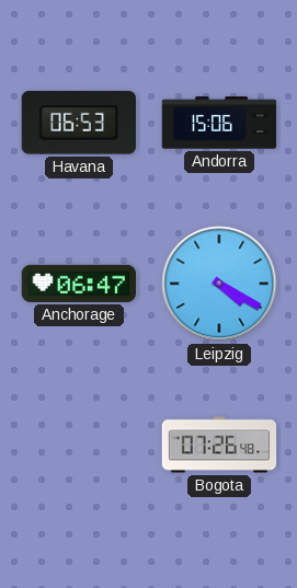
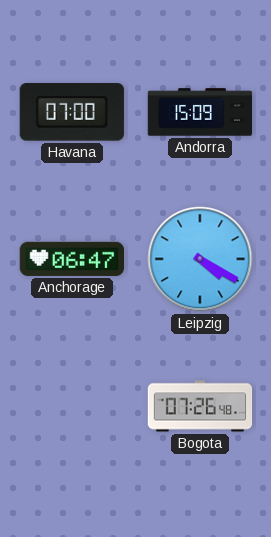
Havana: 06:53 -> 07:00
Andorra: 15:06 -> 15:09
